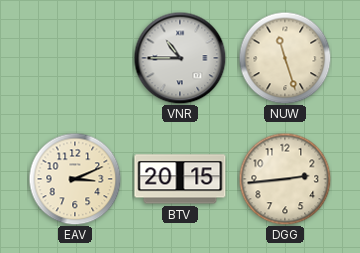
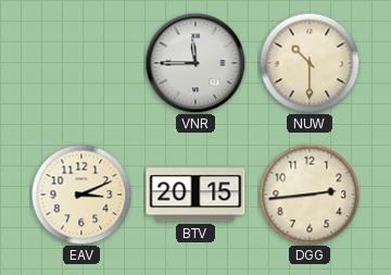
VNR: 10:45 -> 11:45
NUW: 11:27 -> 10:30
